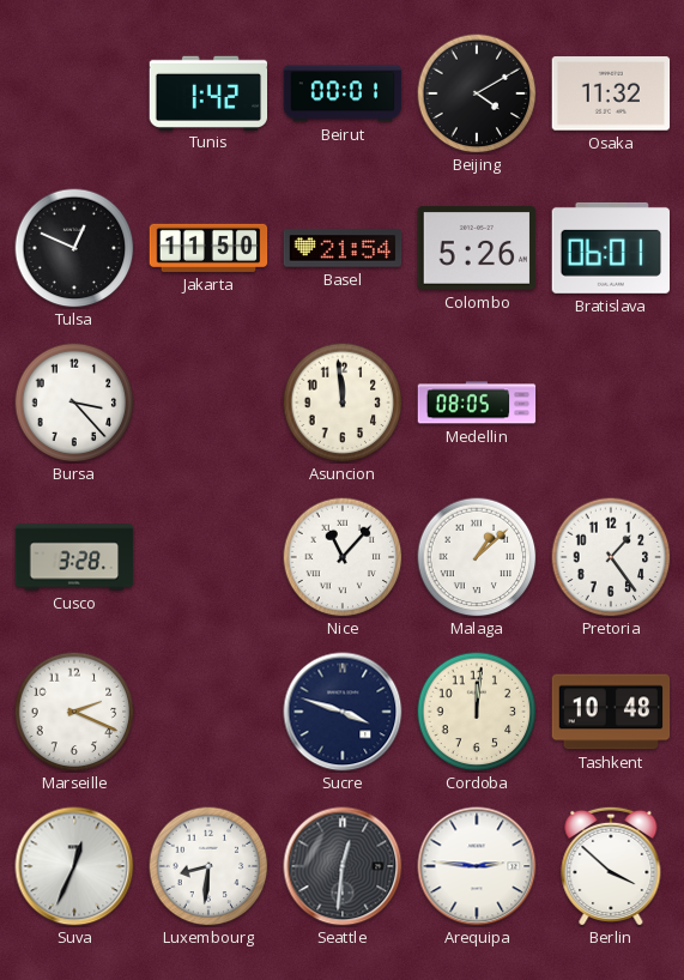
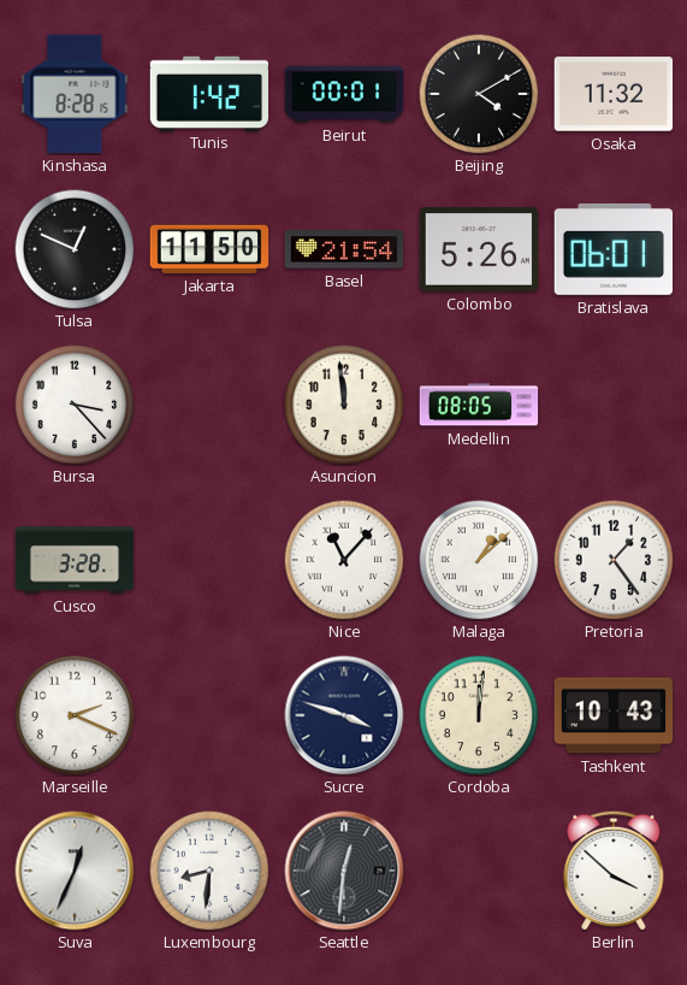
Kinshasa: none -> 8:28
Tashkent: 10:48 -> 10:43
Arequipa: 2:46 -> none
